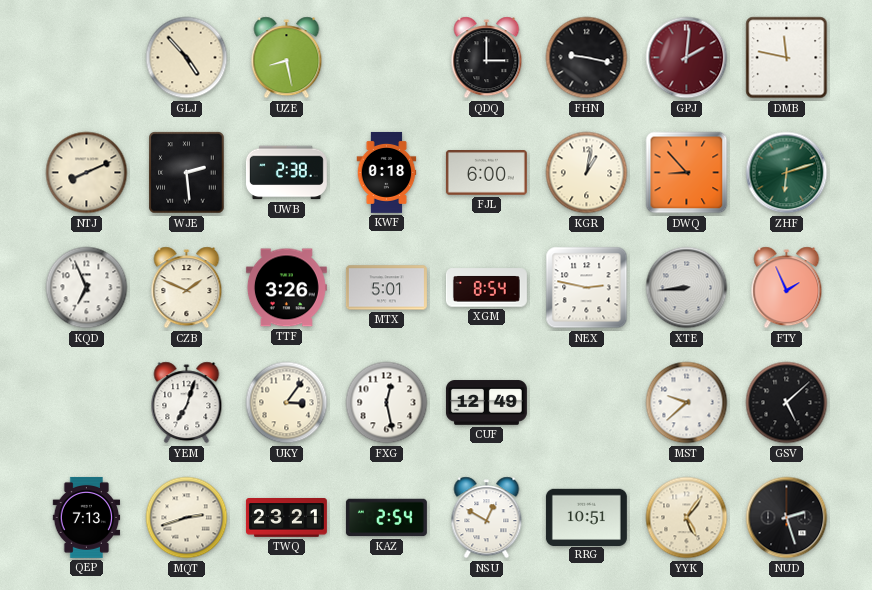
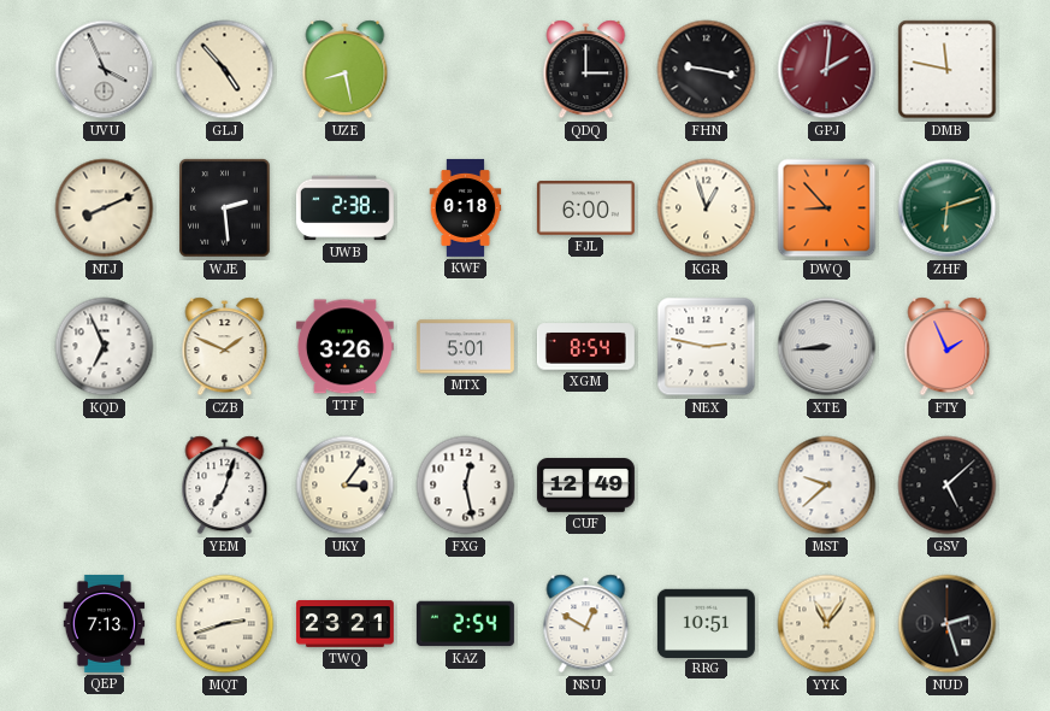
UVU: none -> 3:56
KGR: 1:02 -> 12:57
YYK: 5:06 -> 11:06
